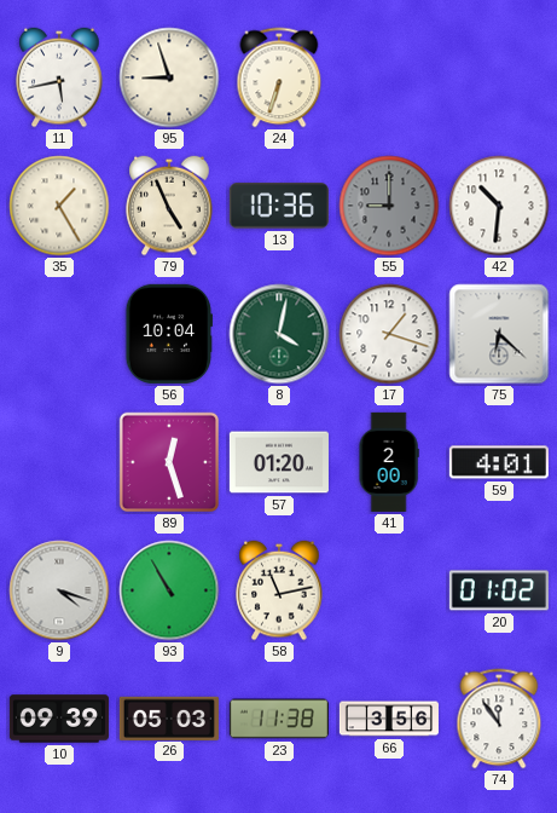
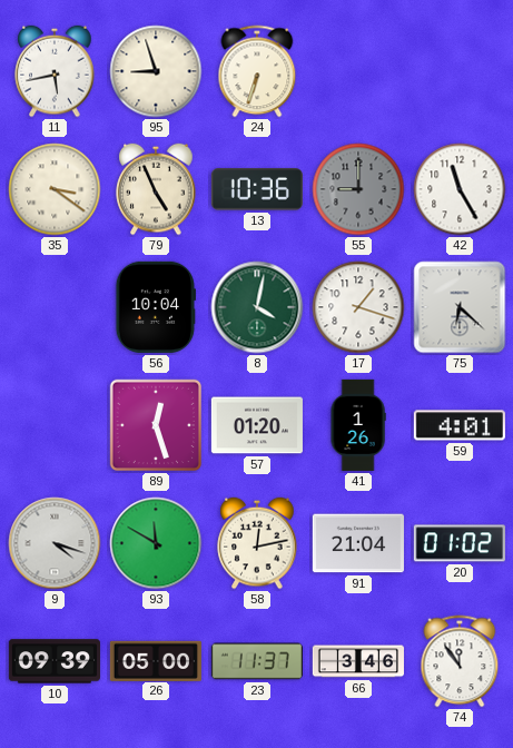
35: 1:25 -> 3:21
42: 10:31 -> 11:25
41: 2:00 -> 1:26
93: 10:55 -> 11:50
58: 11:13 -> 12:13
91: none -> 21:04
26: 05:03 -> 05:00
23: 11:38 -> 11:37
66: 3:56 -> 3:46
